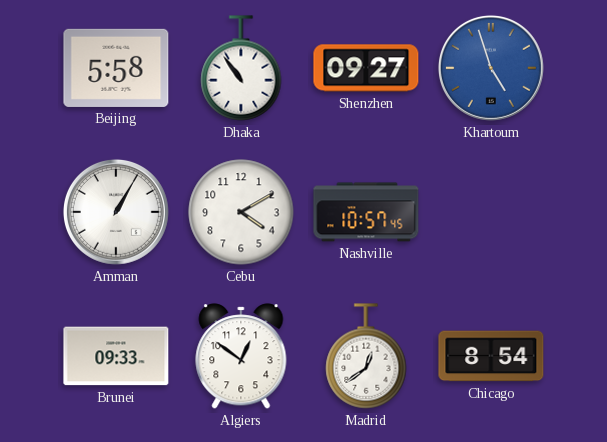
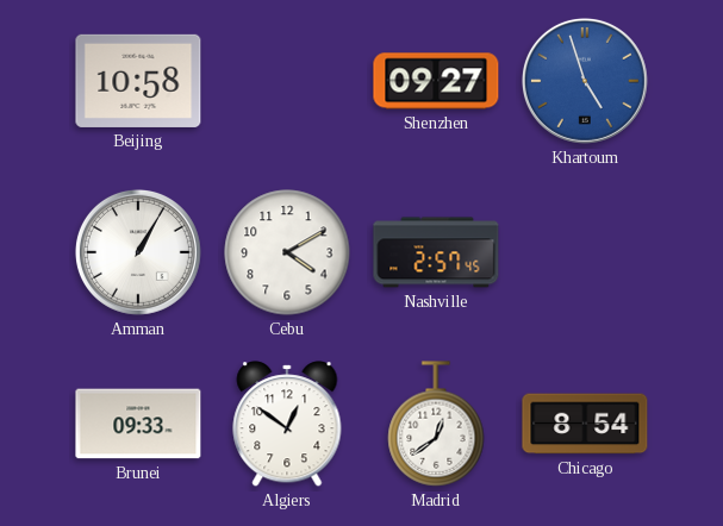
Beijing: 5:58 -> 10:58
Dhaka: 10:54 -> none
Nashville: 10:57 -> 2:57
